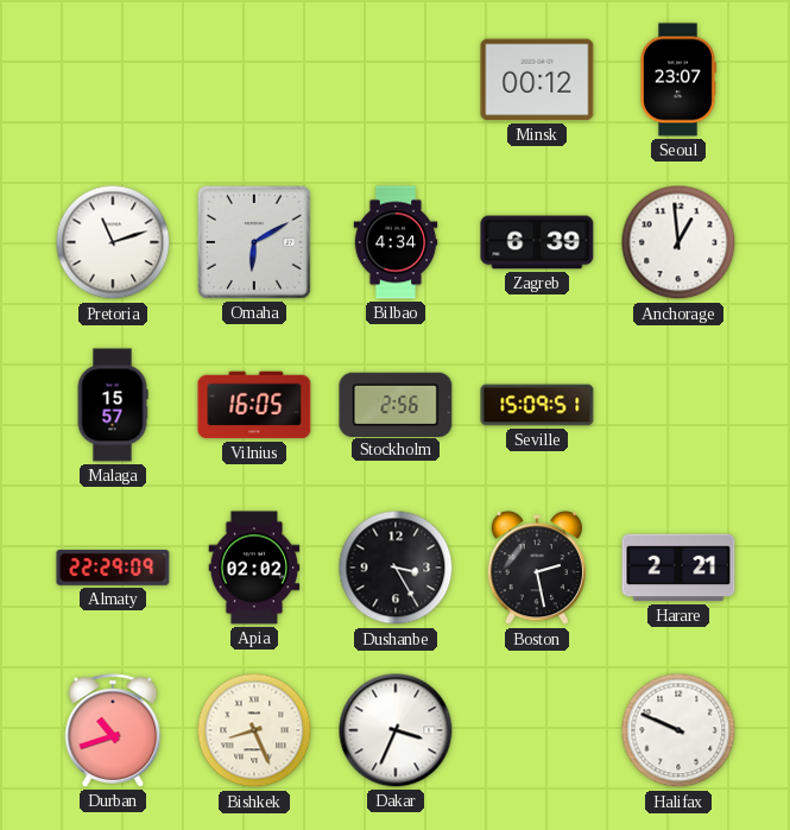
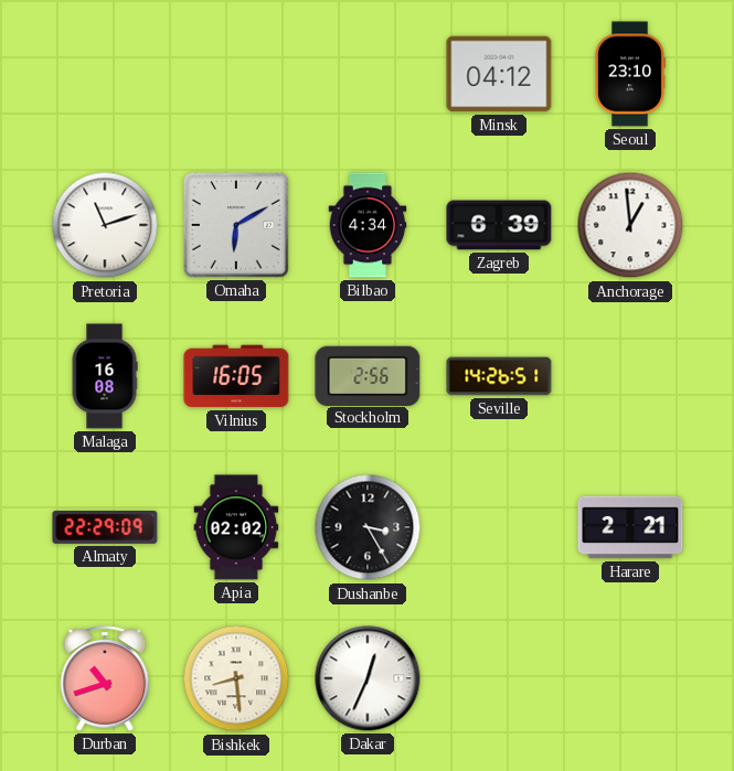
Minsk: 00:12 -> 04:12
Seoul: 23:07 -> 23:10
Malaga: 15:57 -> 16:08
Seville: 15:09 -> 14:26
Boston: 2:28 -> none
Bishkek: 8:26 -> 8:29
Dakar: 3:34 -> 12:34
Halifax: 9:49 -> none
